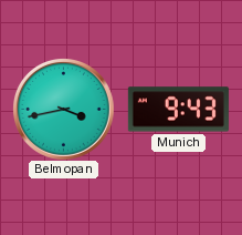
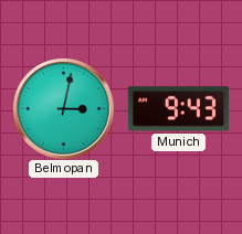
Belmopan: 3:43 -> 3:02
